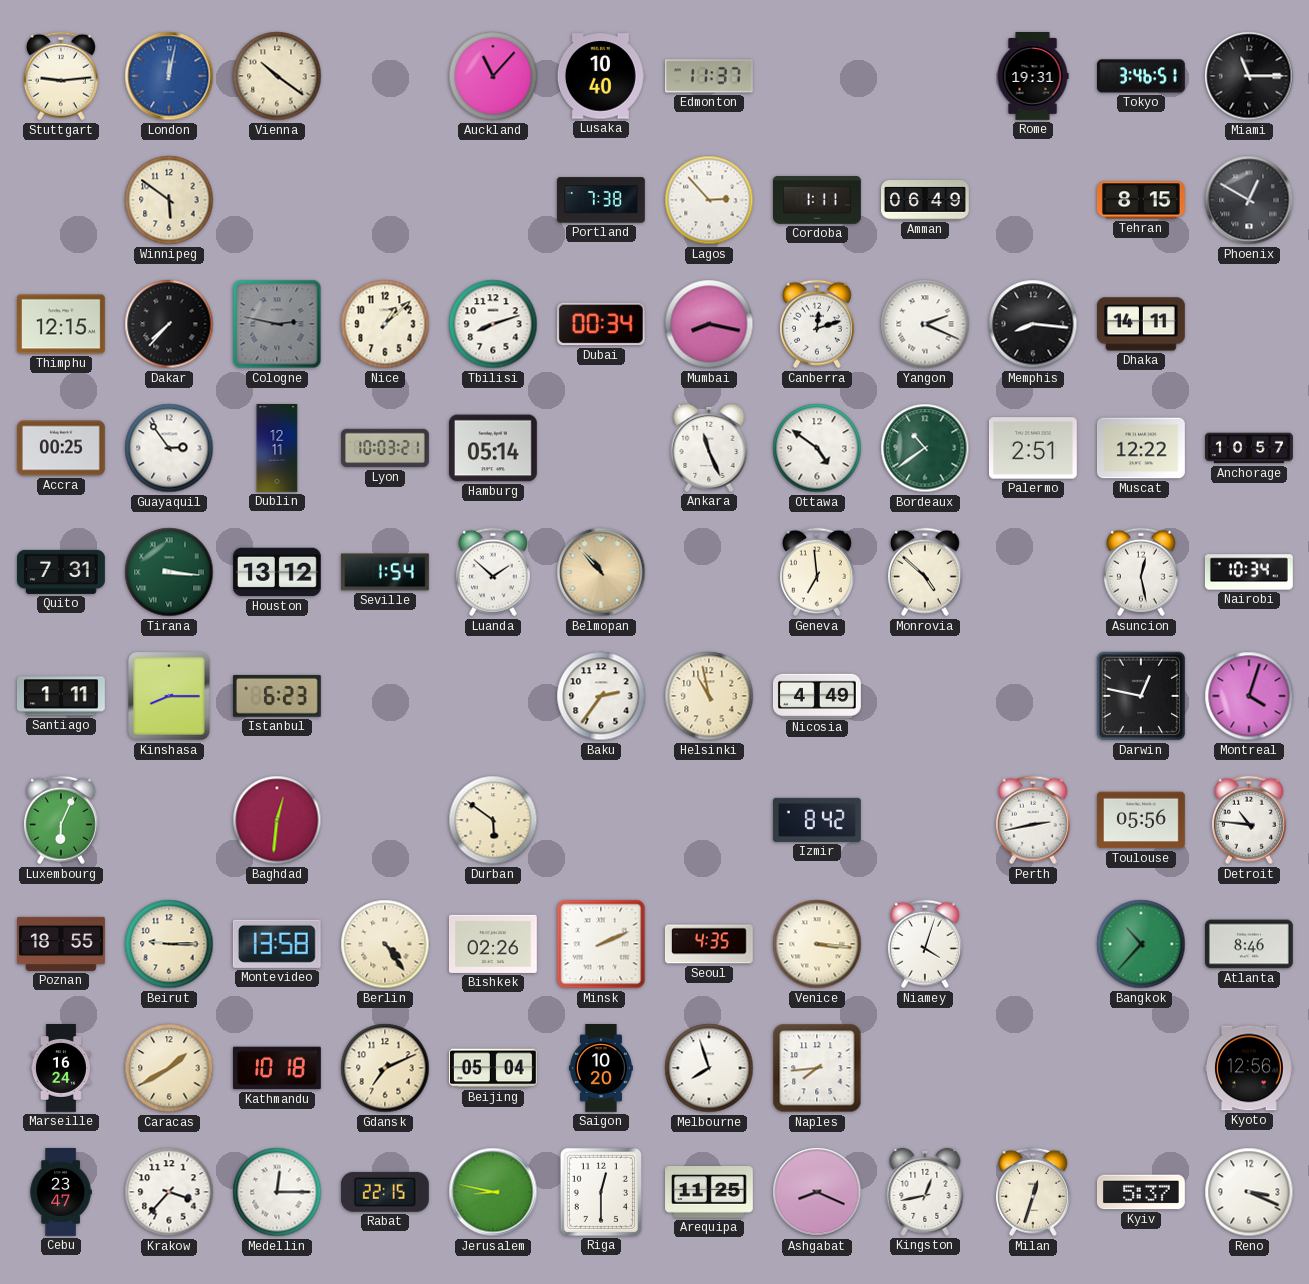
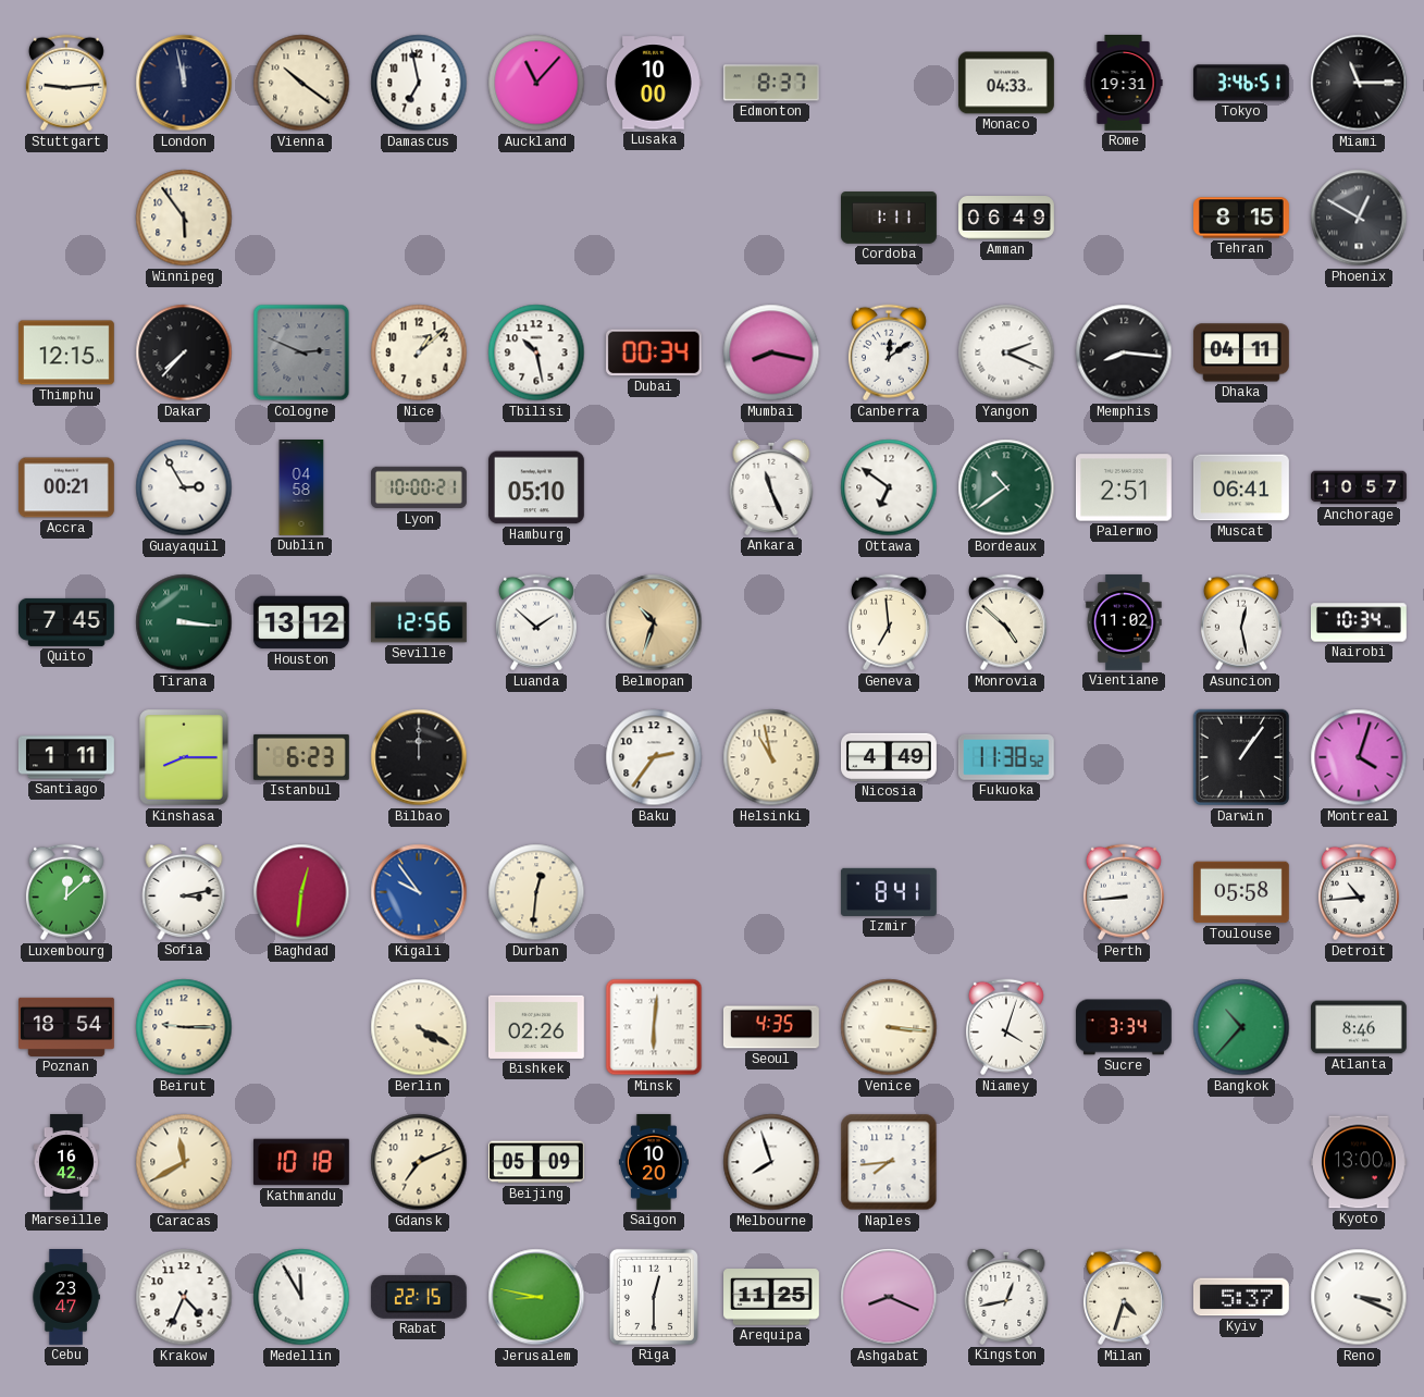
London: 12:02 -> 11:58
London dial: blue -> navy
Damascus: none -> 6:58
Lusaka: 10:40 -> 10:00
Edmonton: 11:37 -> 8:37
Monaco: none -> 04:33
Winnipeg: 5:51 -> 5:54
Portland: 7:38 -> none
Lagos: 2:53 -> none
Cologne: 2:47 -> 2:49
Tbilisi: 8:12 -> 10:28
Canberra: 12:12 -> 12:09
Dhaka: 14:11 -> 04:11
Accra: 00:25 -> 00:21
Guayaquil: 2:54 -> 2:55
Dublin: 12:11 -> 04:58
Lyon: 10:03 -> 10:00
Hamburg: 05:14 -> 05:10
Ottawa: 4:51 -> 6:51
Muscat: 12:22 -> 06:41
Quito: 7:31 -> 7:45
Seville: 1:54 -> 12:56
Belmopan: 10:53 -> 10:33
Vientiane: none -> 11:02
Bilbao: none -> 12:00
Fukuoka: none -> 11:38
Darwin: 12:47 -> 1:06
Luxembourg: 6:04 -> 12:08
Sofia: none -> 3:13
Kigali: none -> 9:54
Durban: 5:51 -> 12:31
Izmir: 8:42 -> 8:41
Perth: 2:43 -> 8:44
Toulouse: 05:56 -> 05:58
Detroit: 10:46 -> 10:44
Poznan: 18:55 -> 18:54
Montevideo: 13:58 -> none
Berlin: 4:24 -> 4:20
Minsk: 2:11 -> 6:01
Sucre: none -> 3:34
Marseille: 16:24 -> 16:42
Caracas: 1:40 -> 11:40
Beijing: 05:04 -> 05:09
Kyoto: 12:56 -> 13:00
Krakow: 3:37 -> 4:34
Medellin: 12:15 -> 11:55
Milan: 12:33 -> 4:33
